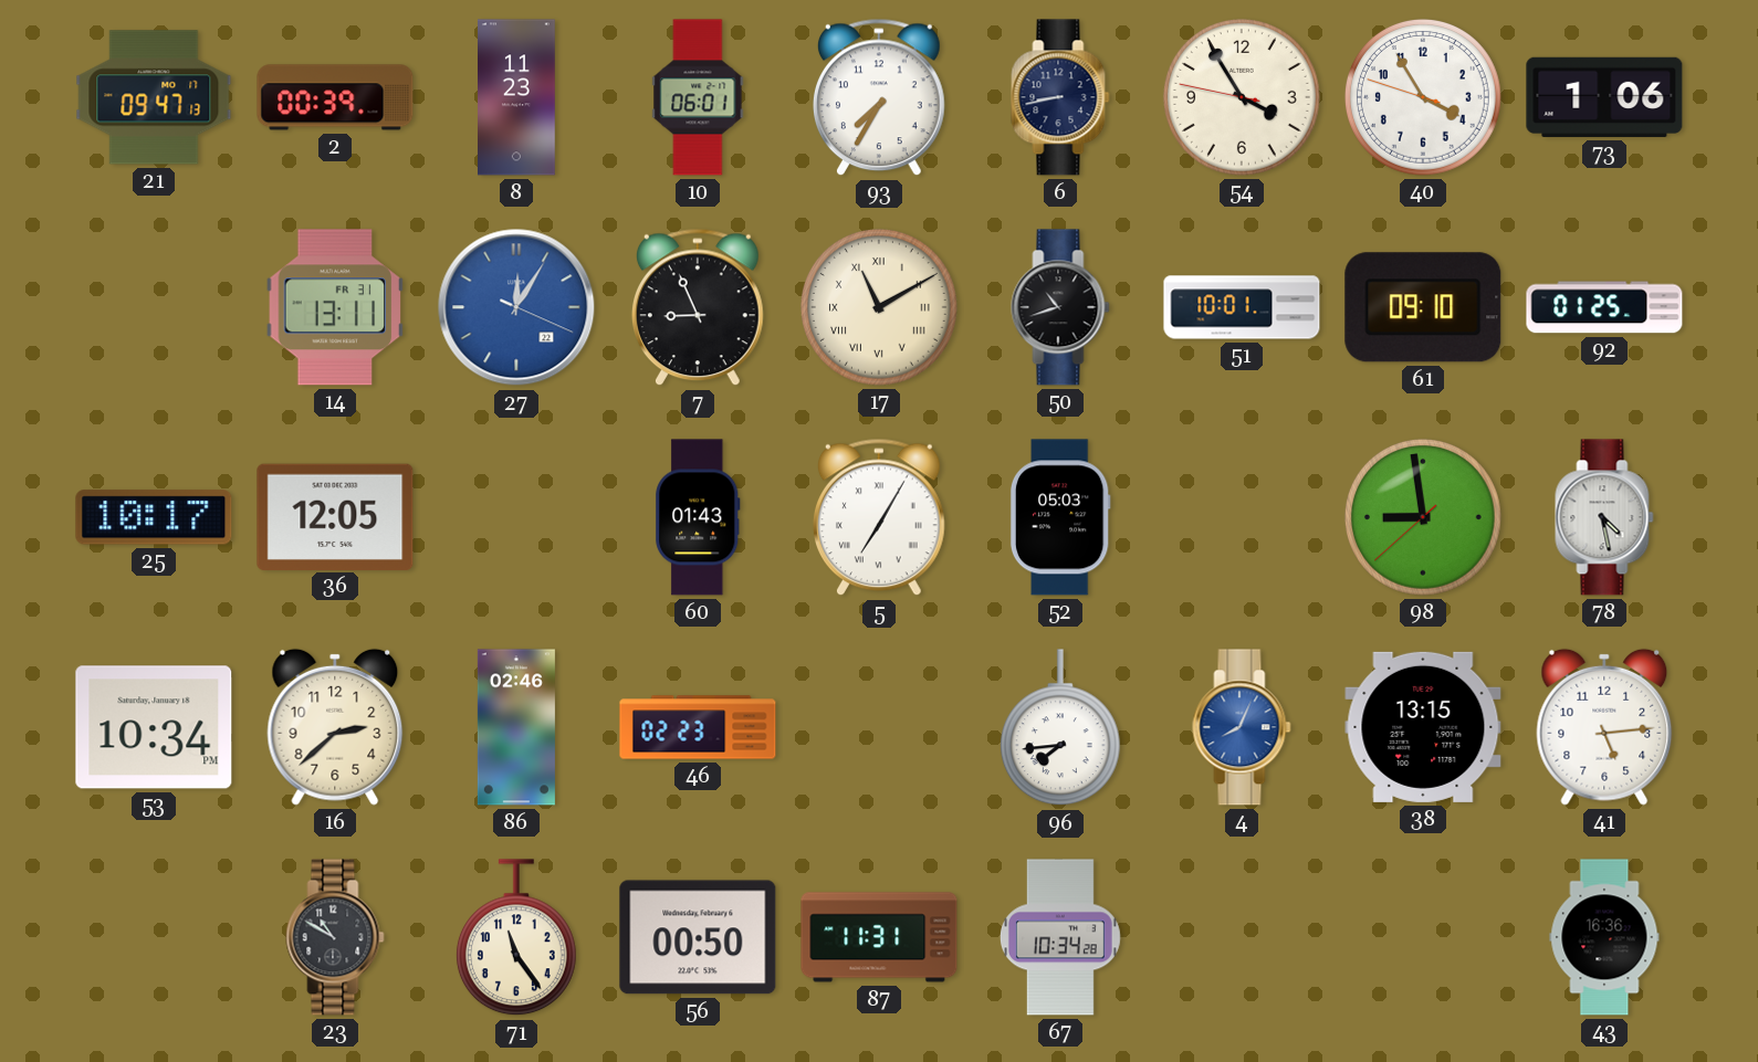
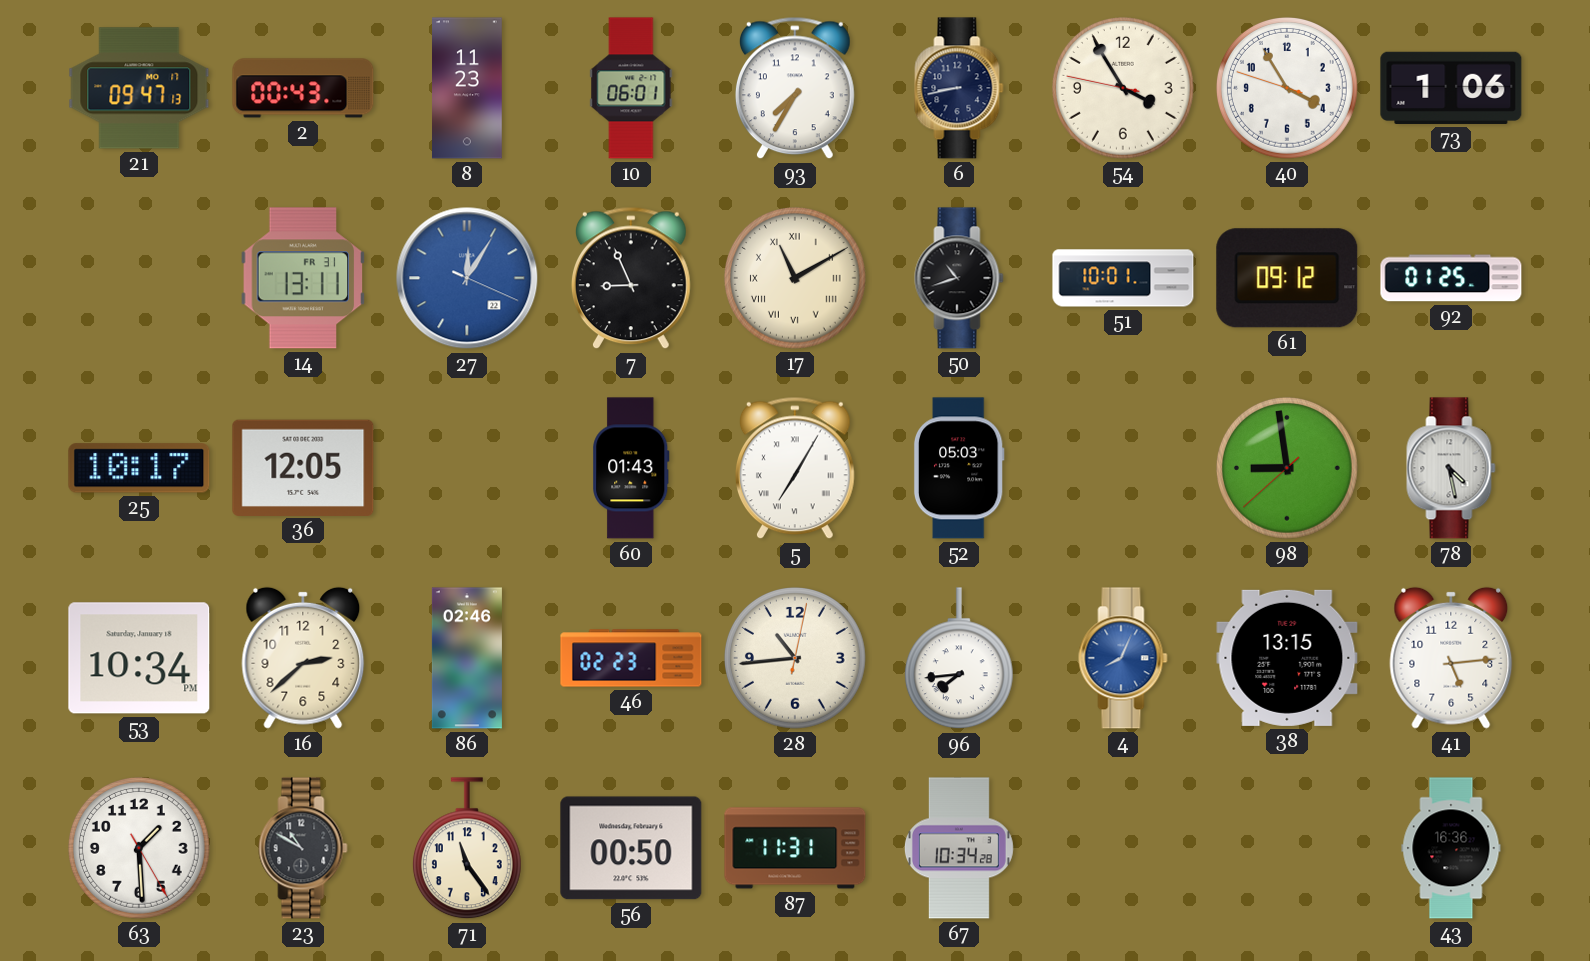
2: 00:39 -> 00:43
61: 09:10 -> 09:12
28: none -> 10:44
63: none -> 1:29
